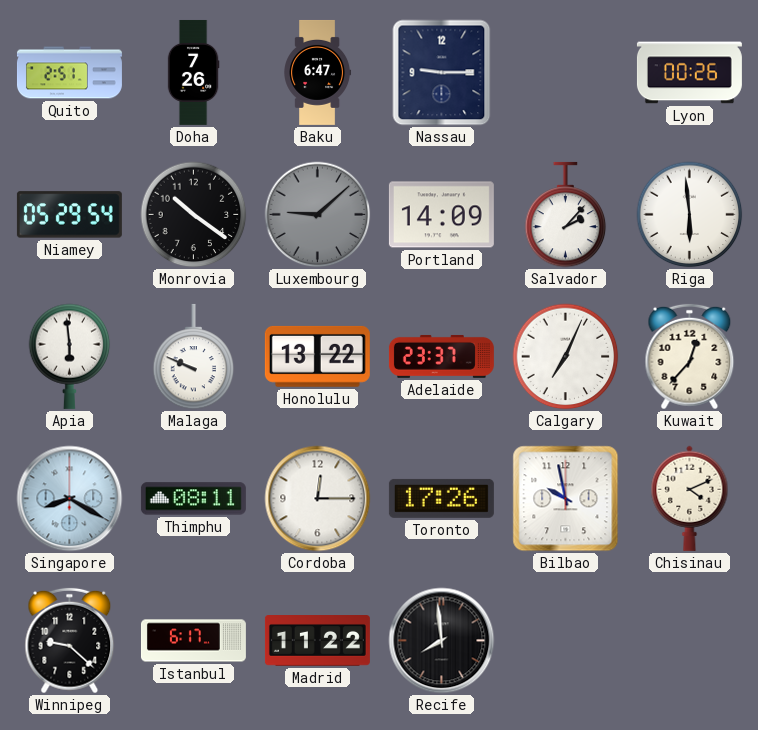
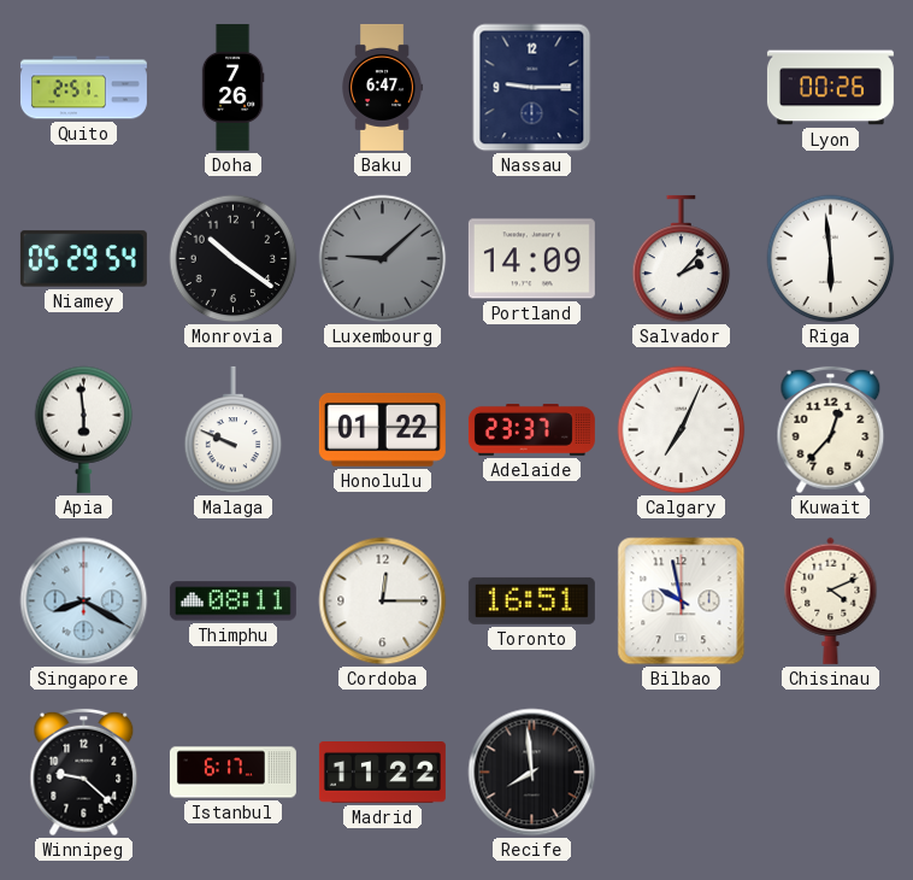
Honolulu: 13:22 -> 01:22
Toronto: 17:26 -> 16:51
